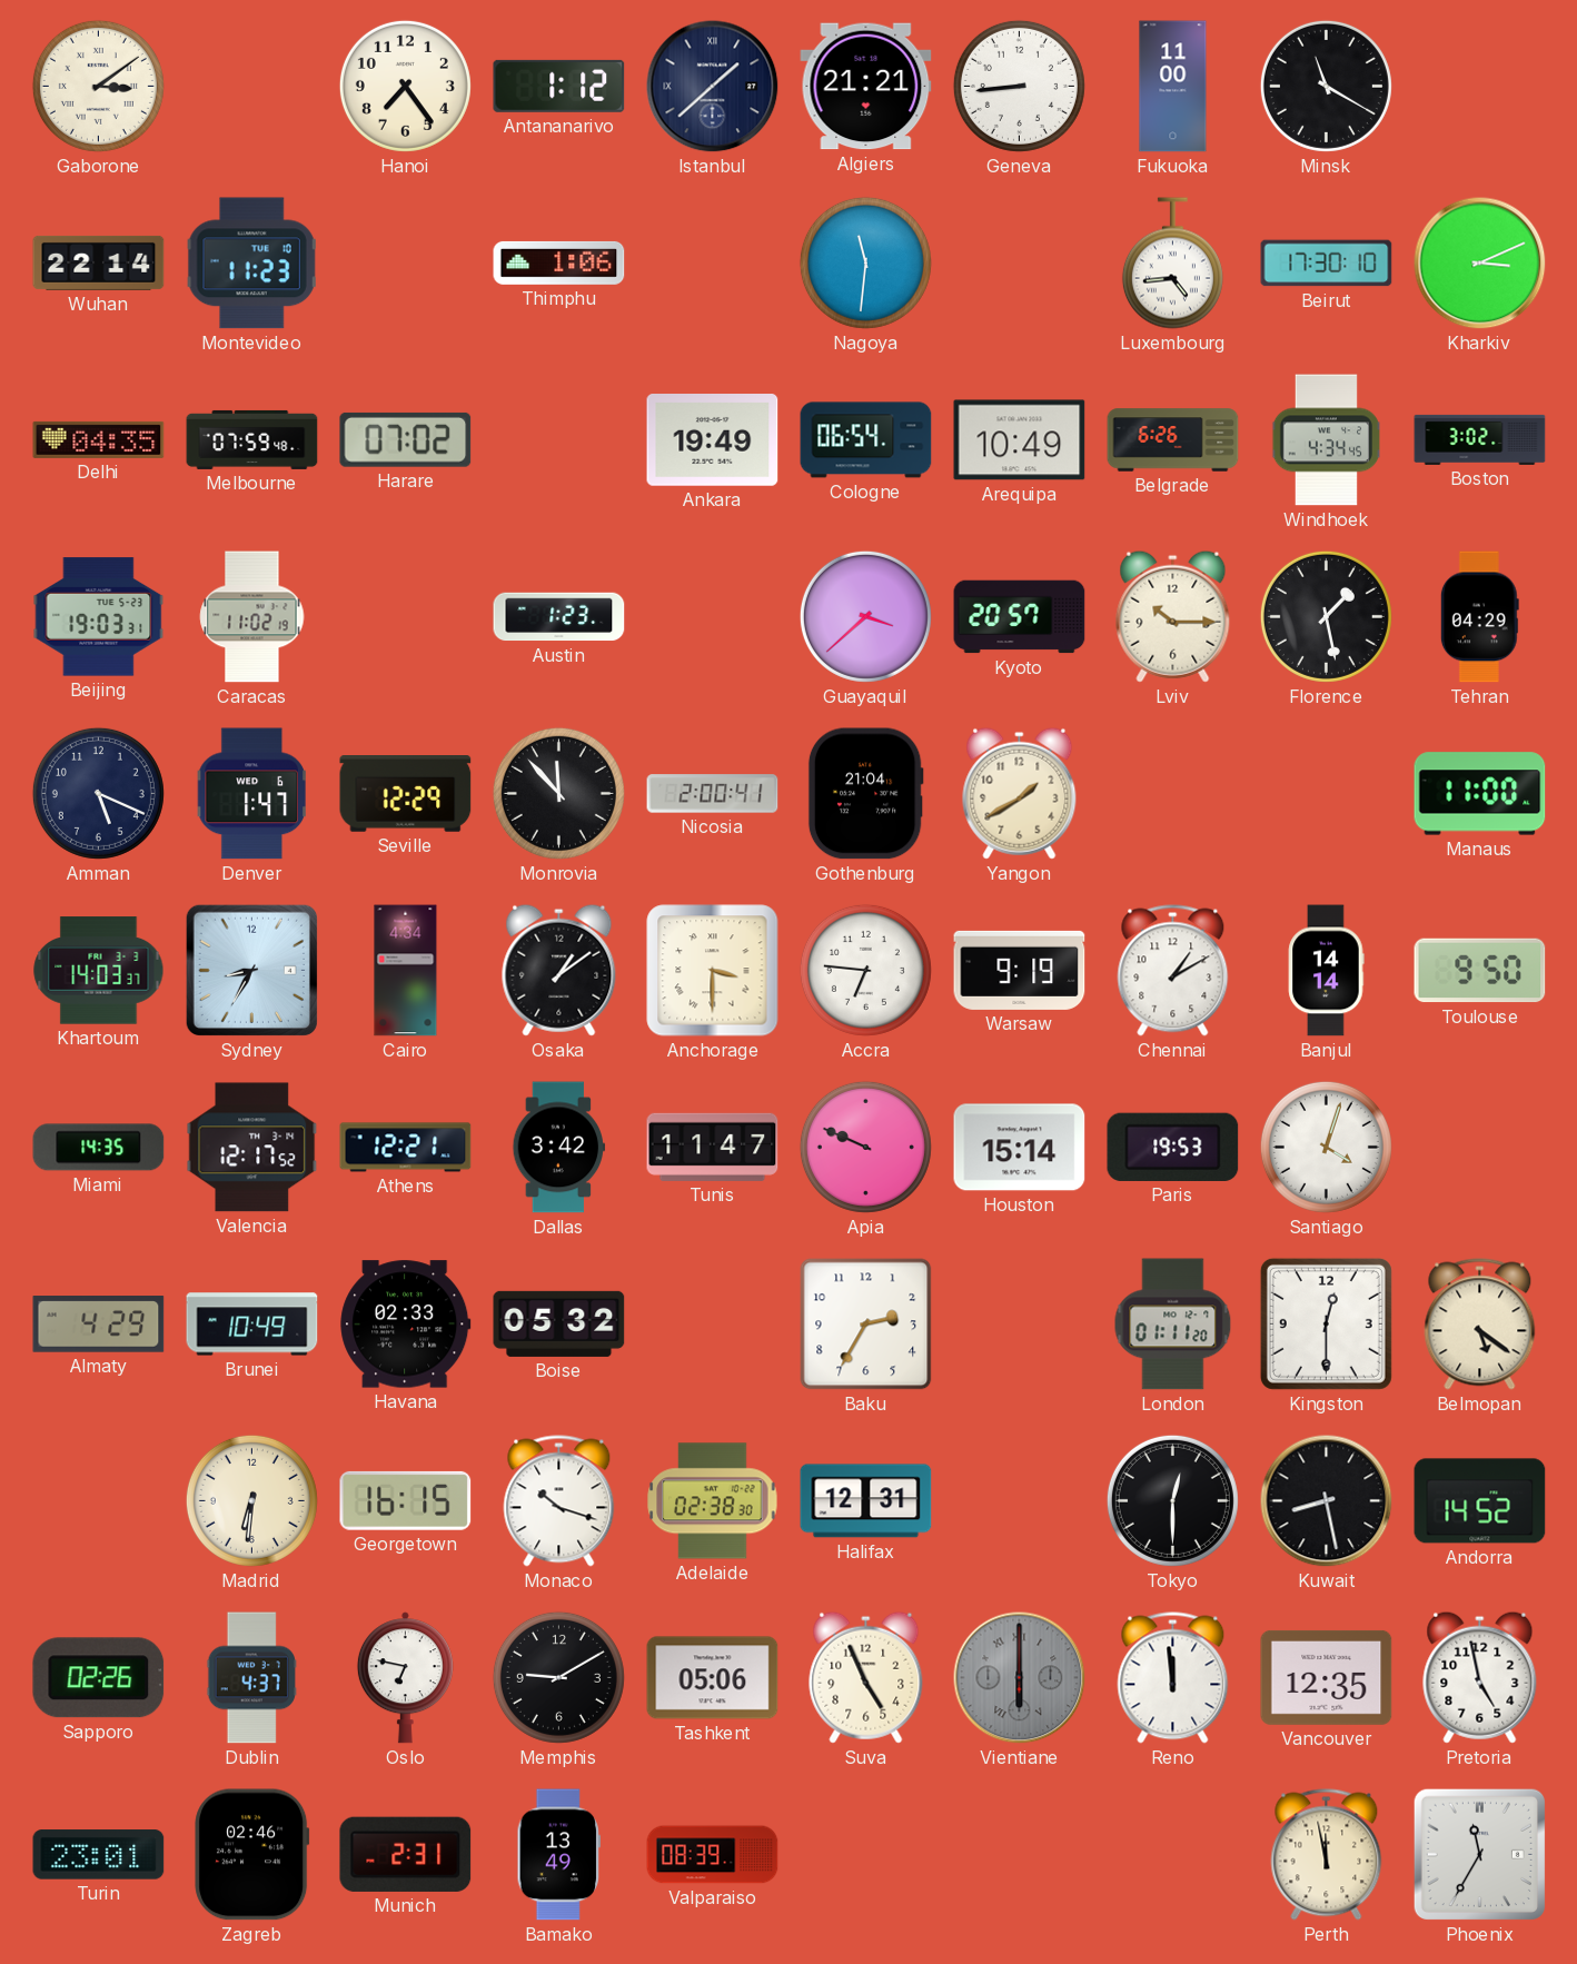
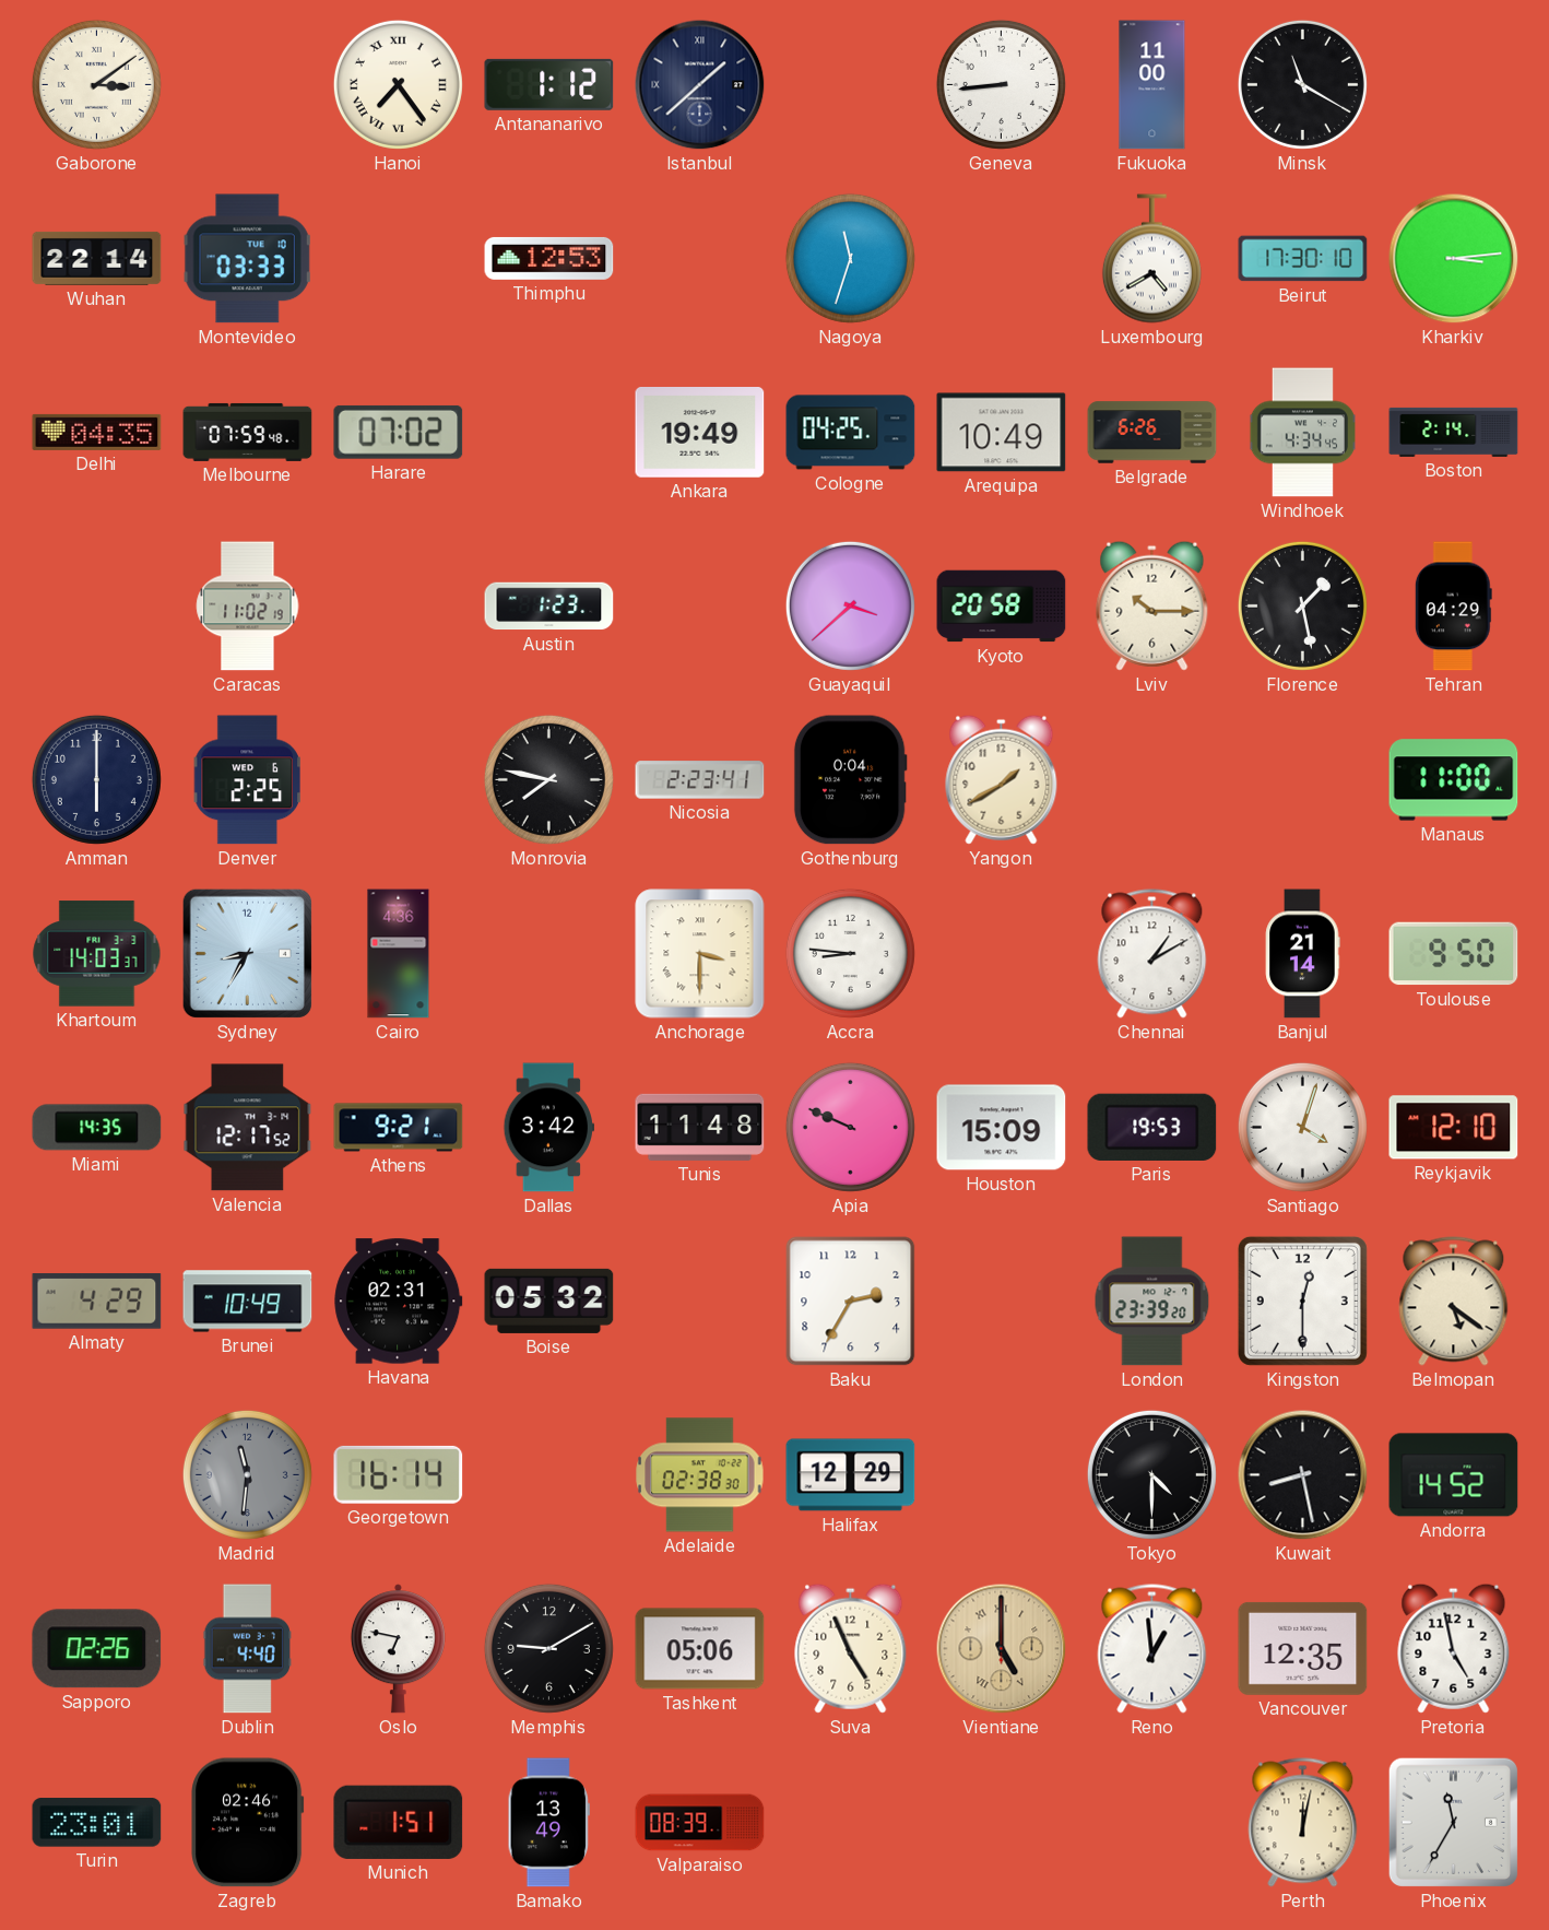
Hanoi numerals: Arabic -> Roman
Algiers: 21:21 -> none
Montevideo: 11:23 -> 03:33
Thimphu: 1:06 -> 12:53
Nagoya: 11:31 -> 11:33
Luxembourg: 4:44 -> 4:40
Kharkiv: 3:11 -> 3:14
Cologne: 06:54 -> 04:25
Boston: 3:02 -> 2:14
Beijing: 19:03 -> none
Kyoto: 20:57 -> 20:58
Amman: 5:19 -> 6:00
Denver: 1:47 -> 2:25
Seville: 12:29 -> none
Monrovia: 11:53 -> 7:47
Nicosia: 2:00 -> 2:23
Gothenburg: 21:04 -> 0:04
Cairo: 4:34 -> 4:36
Osaka: 1:09 -> none
Accra: 6:46 -> 8:46
Warsaw: 9:19 -> none
Banjul: 14:14 -> 21:14
Athens: 12:21 -> 9:21
Tunis: 11:47 -> 11:48
Houston: 15:14 -> 15:09
Reykjavik: none -> 12:10
Havana: 02:33 -> 02:31
London: 01:11 -> 23:39
Madrid: 6:31 -> 11:31
Madrid dial: cream -> grey
Georgetown: 16:15 -> 16:14
Monaco: 10:18 -> none
Halifax: 12:31 -> 12:29
Tokyo: 12:30 -> 4:30
Dublin: 4:37 -> 4:40
Vientiane: 6:00 -> 5:00
Vientiane dial: grey -> champagne
Reno: 11:59 -> 12:59
Munich: 2:31 -> 1:51
Perth: 11:58 -> 12:02
